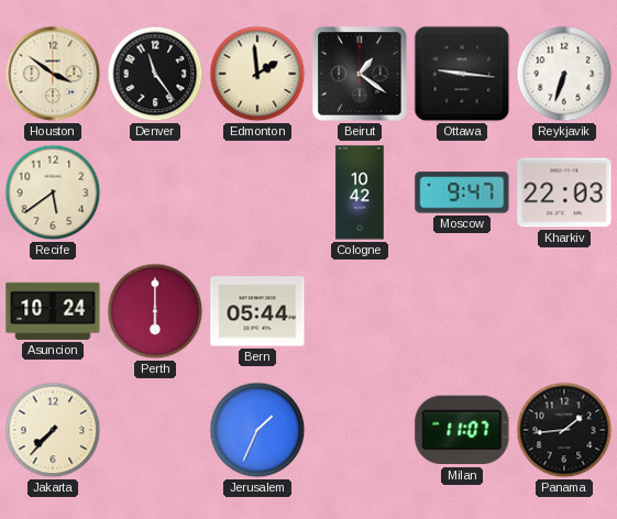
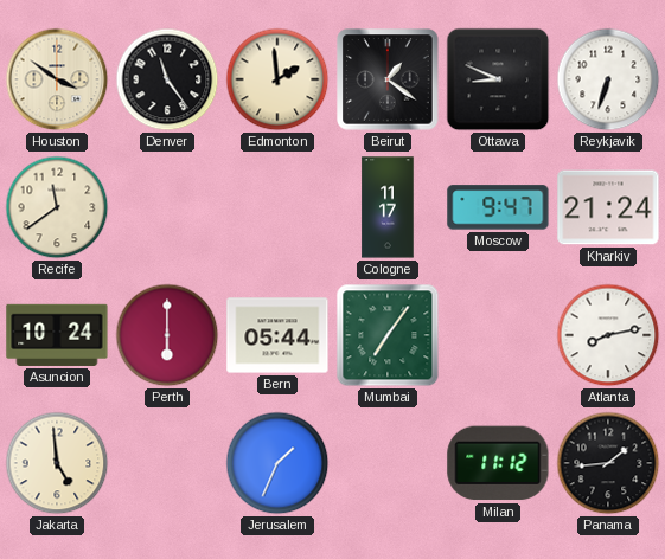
Ottawa: 9:16 -> 8:49
Recife: 5:39 -> 11:39
Cologne: 10:42 -> 11:17
Kharkiv: 22:03 -> 21:24
Mumbai: none -> 7:06
Atlanta: none -> 8:13
Jakarta: 7:37 -> 4:59
Milan: 11:07 -> 11:12
